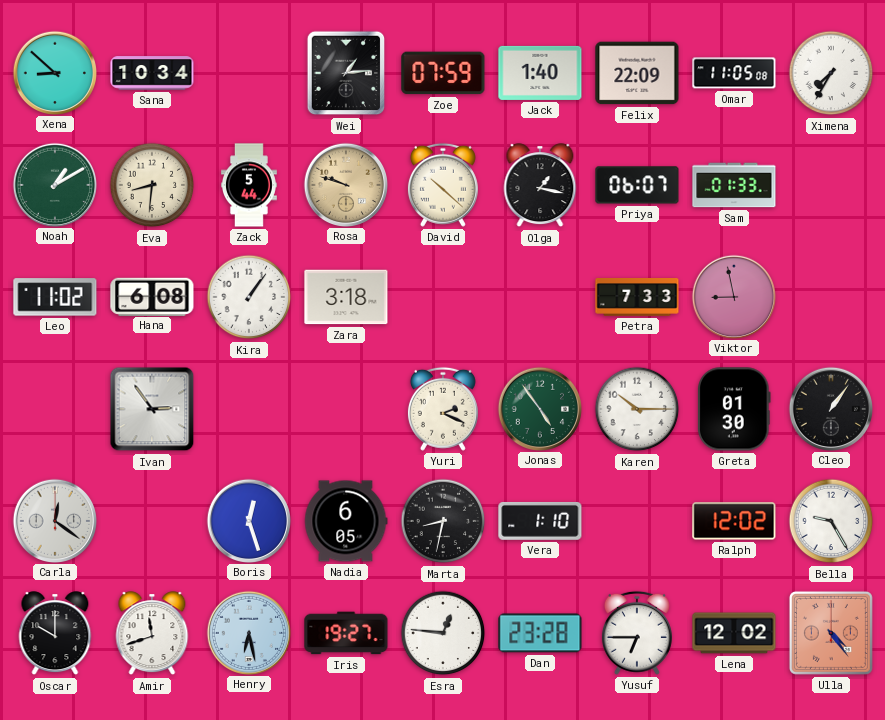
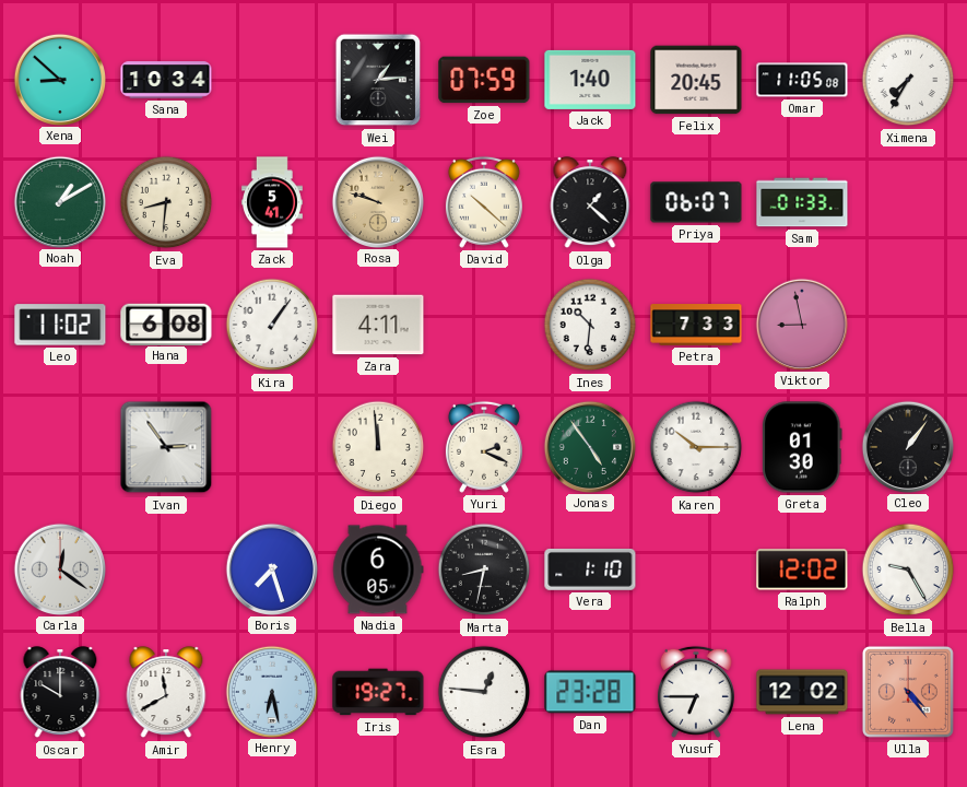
Felix: 22:09 -> 20:45
Zack: 5:44 -> 5:41
Olga: 1:17 -> 1:22
Zara: 3:18 -> 4:11
Ines: none -> 10:31
Diego: none -> 11:59
Boris: 12:27 -> 7:27
Amir: 11:42 -> 11:40
